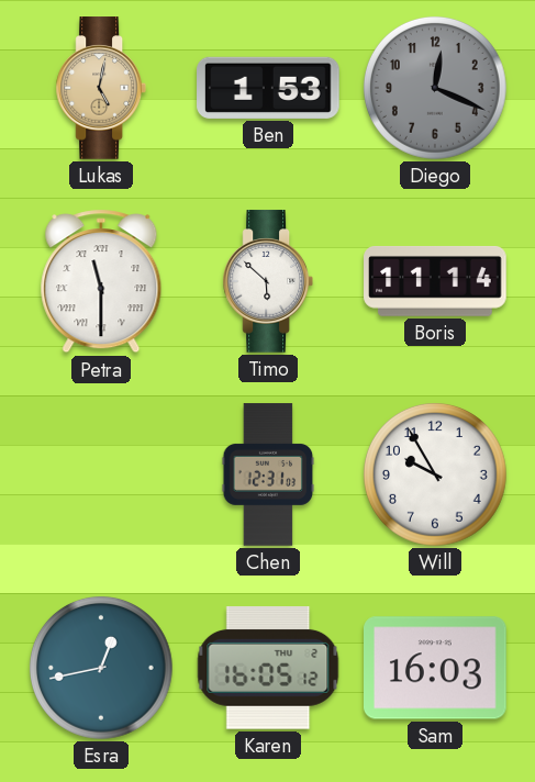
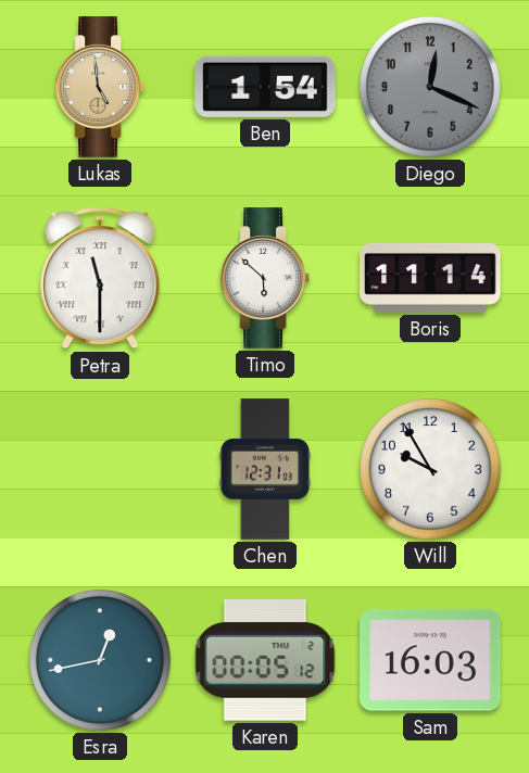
Lukas: 5:02 -> 4:59
Ben: 1:53 -> 1:54
Karen: 16:05 -> 00:05
